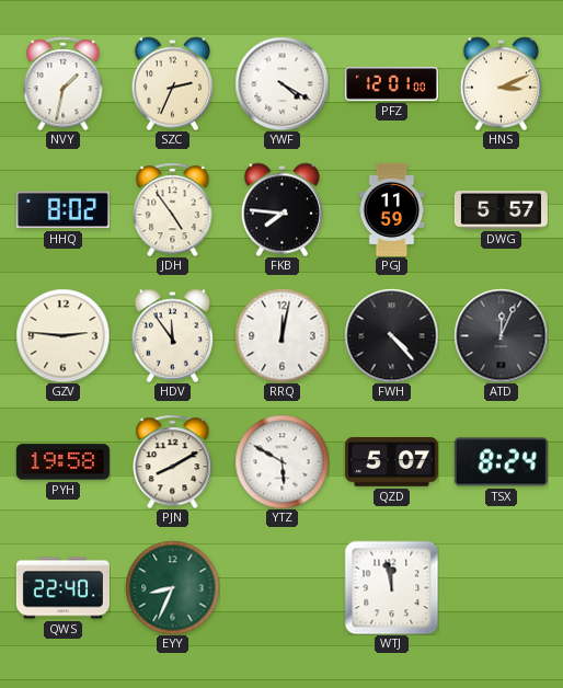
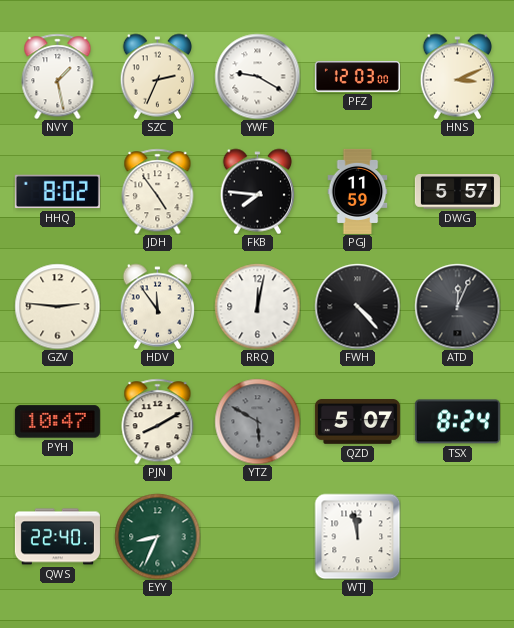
NVY: 1:32 -> 1:28
YWF: 4:20 -> 9:20
PFZ: 12:01 -> 12:03
PYH: 19:58 -> 10:47
YTZ dial: white -> grey
